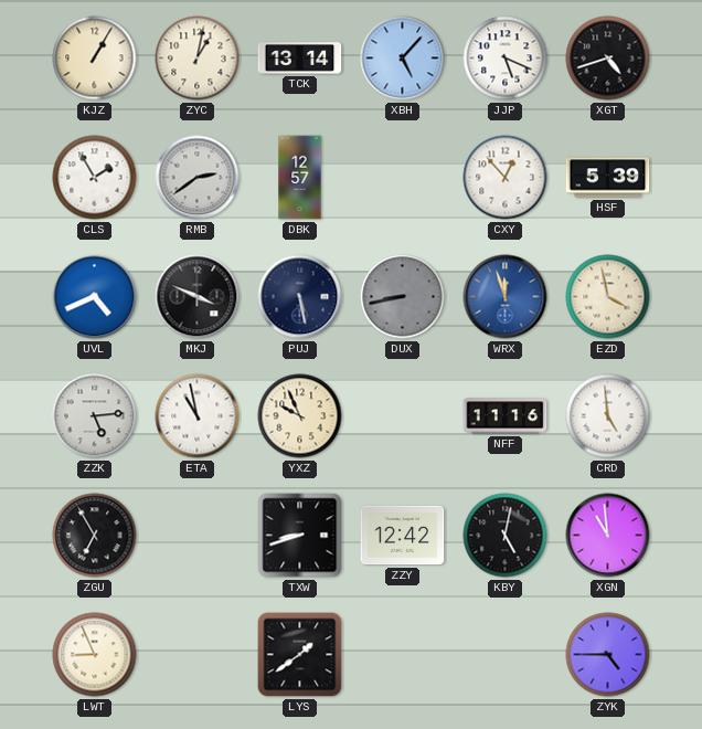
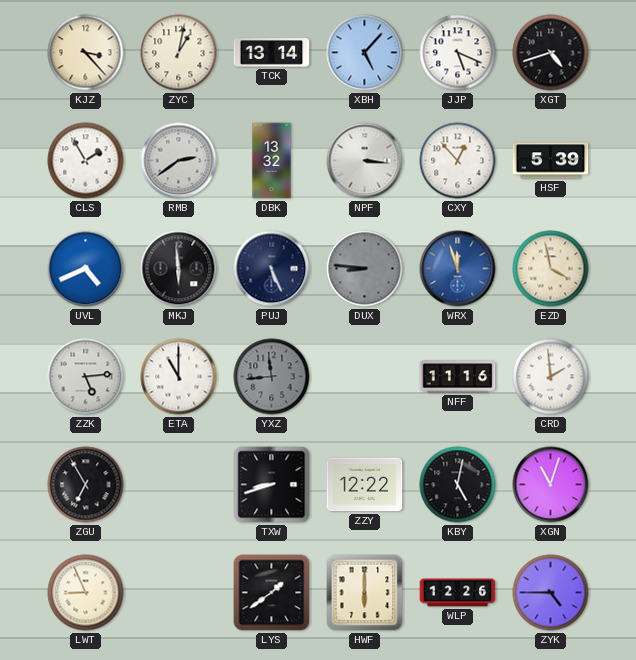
KJZ: 1:05 -> 3:23
DBK: 12:57 -> 13:32
NPF: none -> 3:16
MKJ: 3:49 -> 5:59
PUJ: 5:28 -> 5:26
DUX: 8:43 -> 8:46
ETA: 10:58 -> 11:00
YXZ: 9:56 -> 11:44
YXZ dial: cream -> grey
CRD: 4:59 -> 1:59
ZZY: 12:42 -> 12:22
XGN: 10:59 -> 11:03
HWF: none -> 6:00
WLP: none -> 12:26
